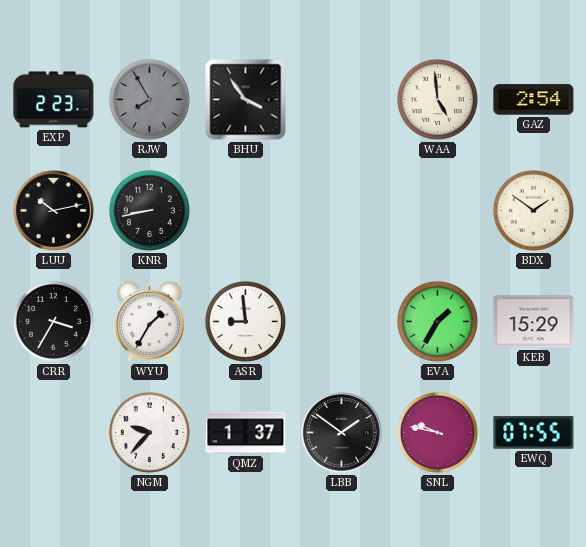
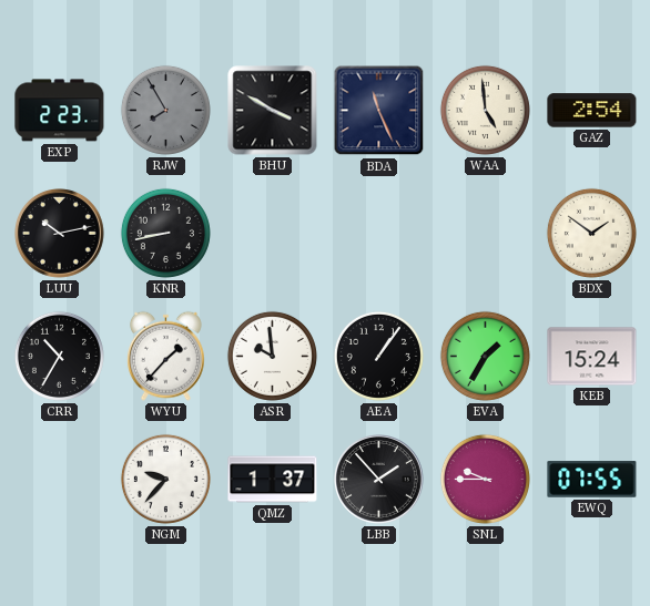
BHU: 3:54 -> 3:50
BDA: none -> 11:26
CRR: 3:35 -> 10:35
WYU: 1:35 -> 1:37
ASR: 8:59 -> 9:59
AEA: none -> 1:06
KEB: 15:29 -> 15:24
LBB: 1:51 -> 1:53
SNL: 9:47 -> 9:45
